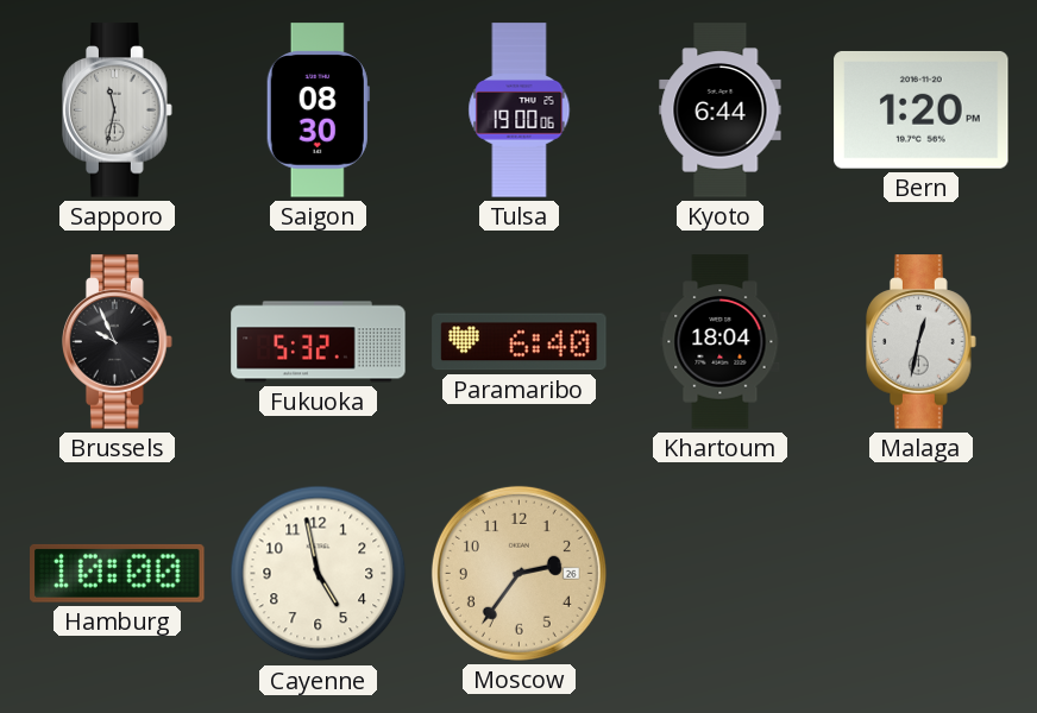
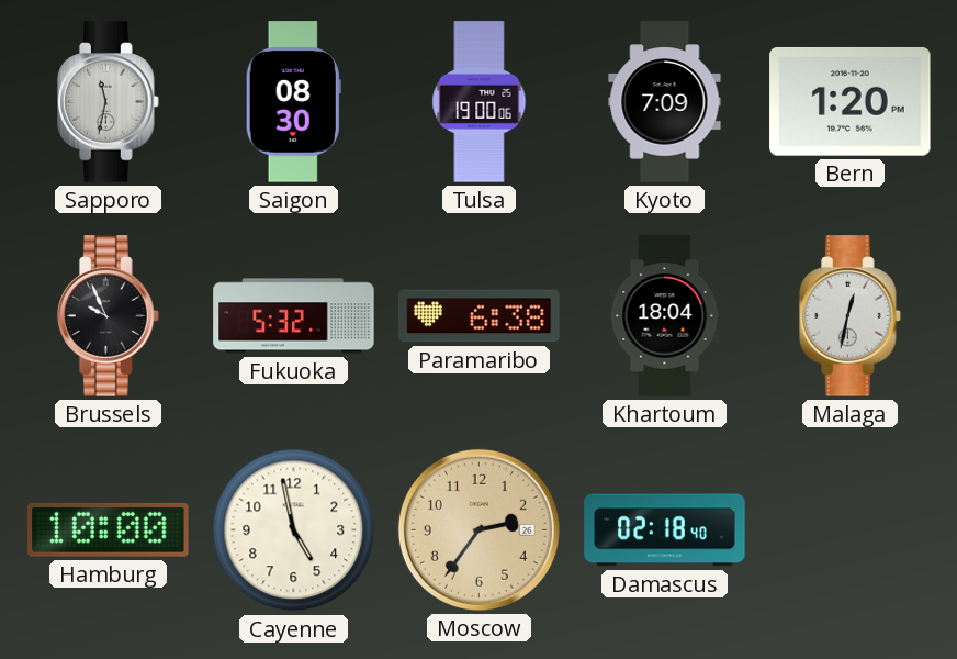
Kyoto: 6:44 -> 7:09
Paramaribo: 6:40 -> 6:38
Damascus: none -> 02:18
